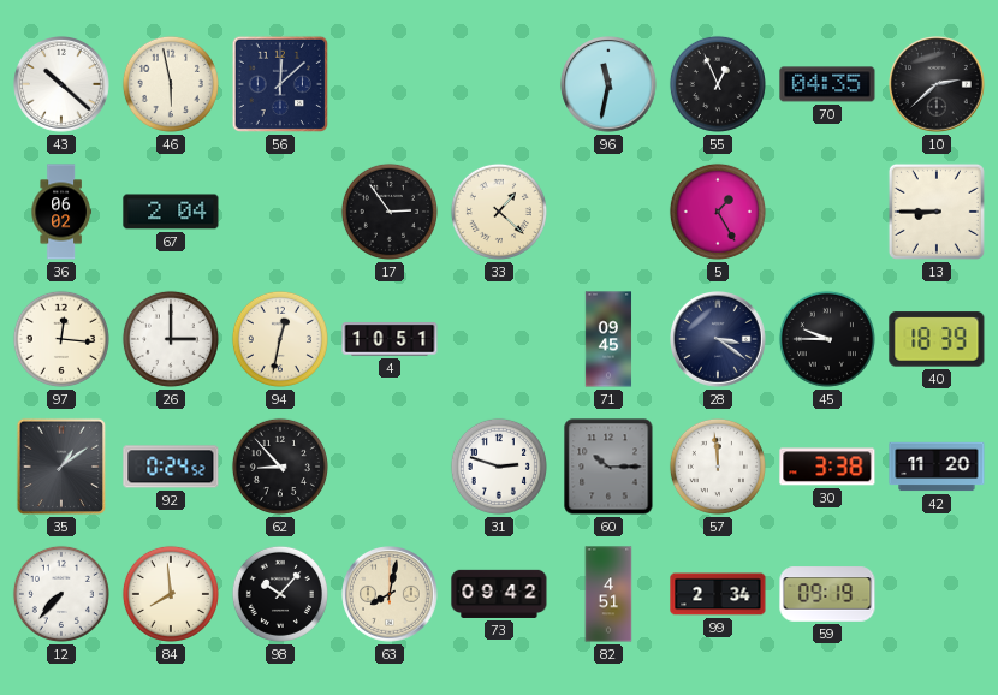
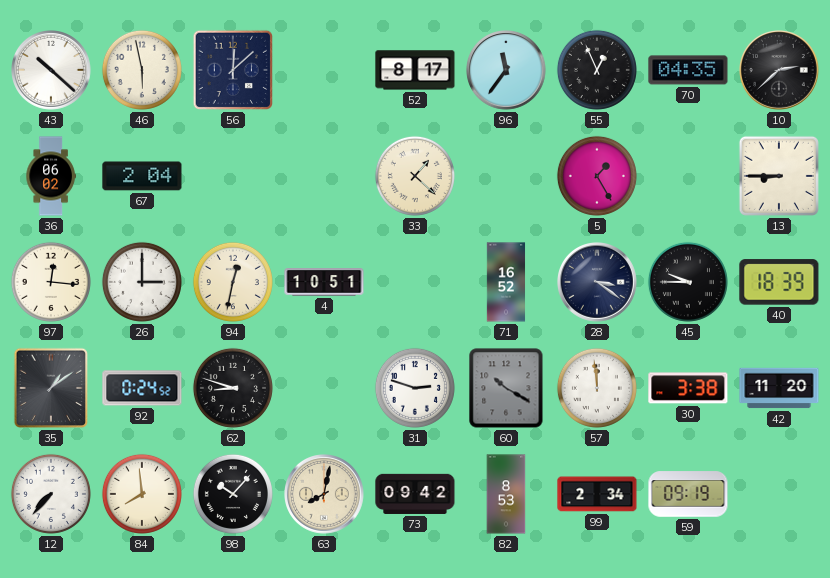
52: none -> 8:17
96: 11:32 -> 11:36
17: 2:54 -> none
71: 09:45 -> 16:52
62: 8:53 -> 8:48
60: 10:15 -> 10:20
82: 4:51 -> 8:53
